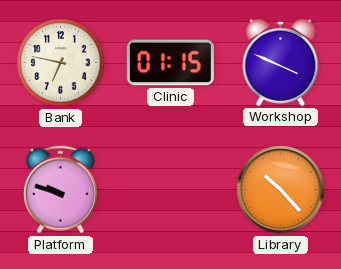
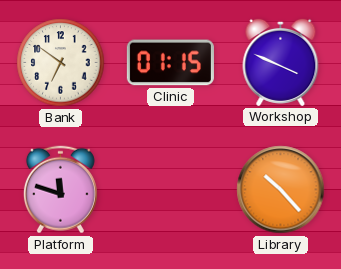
Bank: 6:47 -> 6:51
Platform: 9:48 -> 11:48
